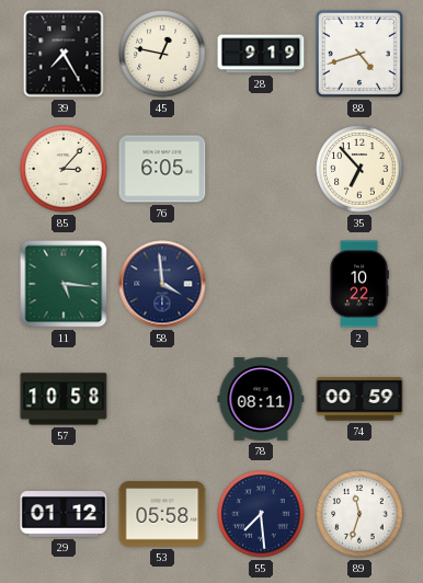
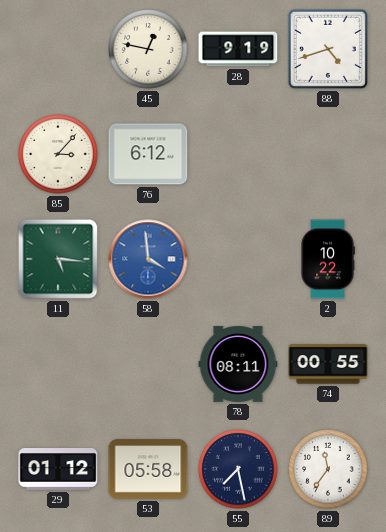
39: 7:25 -> none
76: 6:05 -> 6:12
35: 6:53 -> none
58 dial: navy -> blue
57: 10:58 -> none
74: 00:59 -> 00:55
55: 7:29 -> 7:28
89: 11:33 -> 11:36
